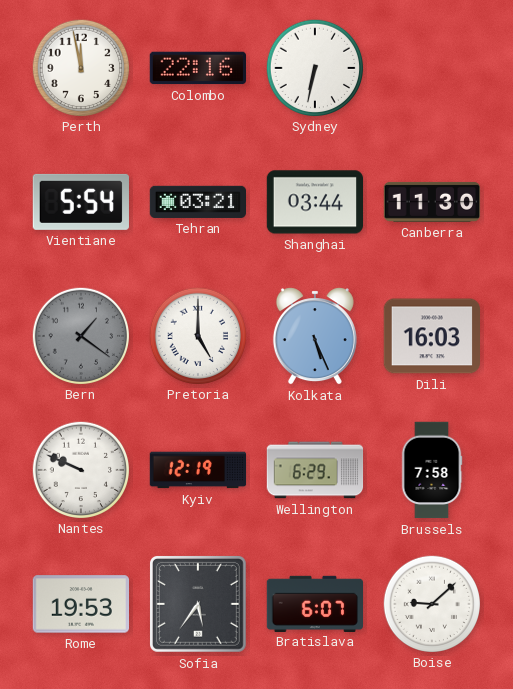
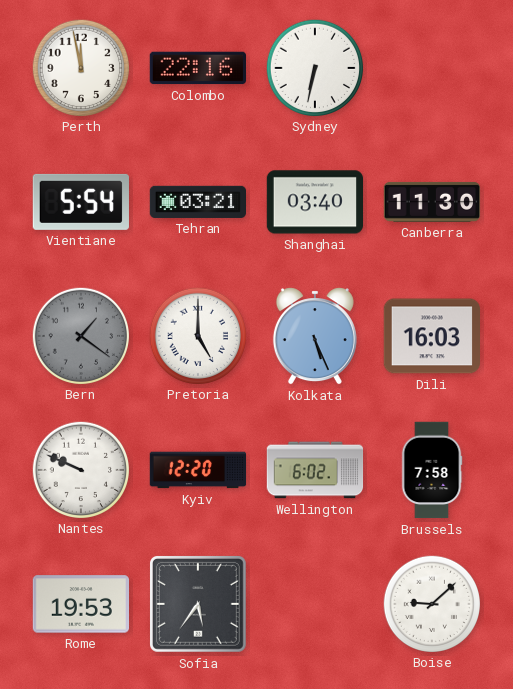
Shanghai: 03:44 -> 03:40
Kyiv: 12:19 -> 12:20
Wellington: 6:29 -> 6:02
Bratislava: 6:07 -> none
